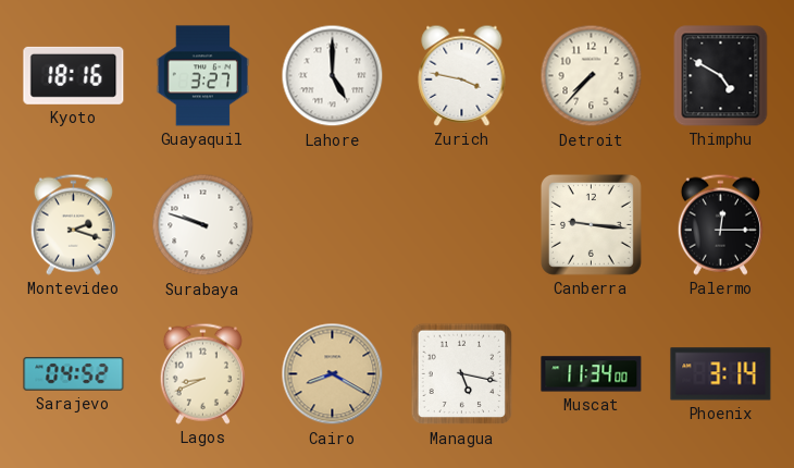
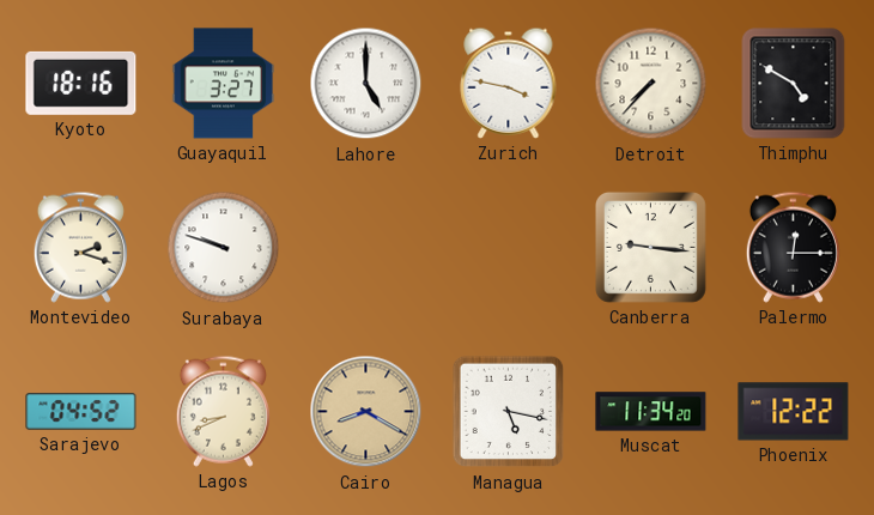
Muscat: 11:34:00 -> 11:34:20
Phoenix: 3:14 -> 12:22
